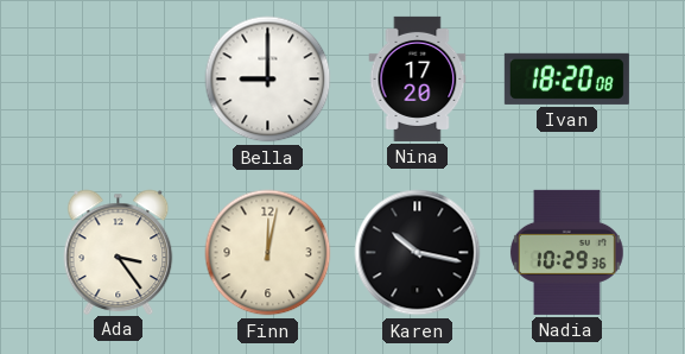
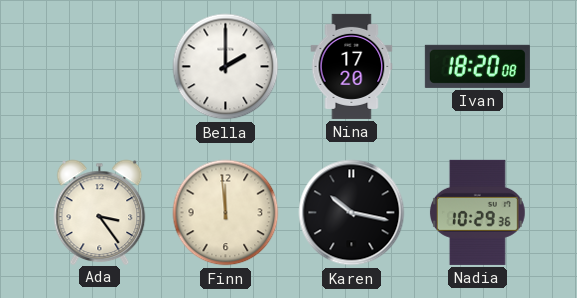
Bella: 9:00 -> 2:00
Finn: 12:02 -> 11:59
